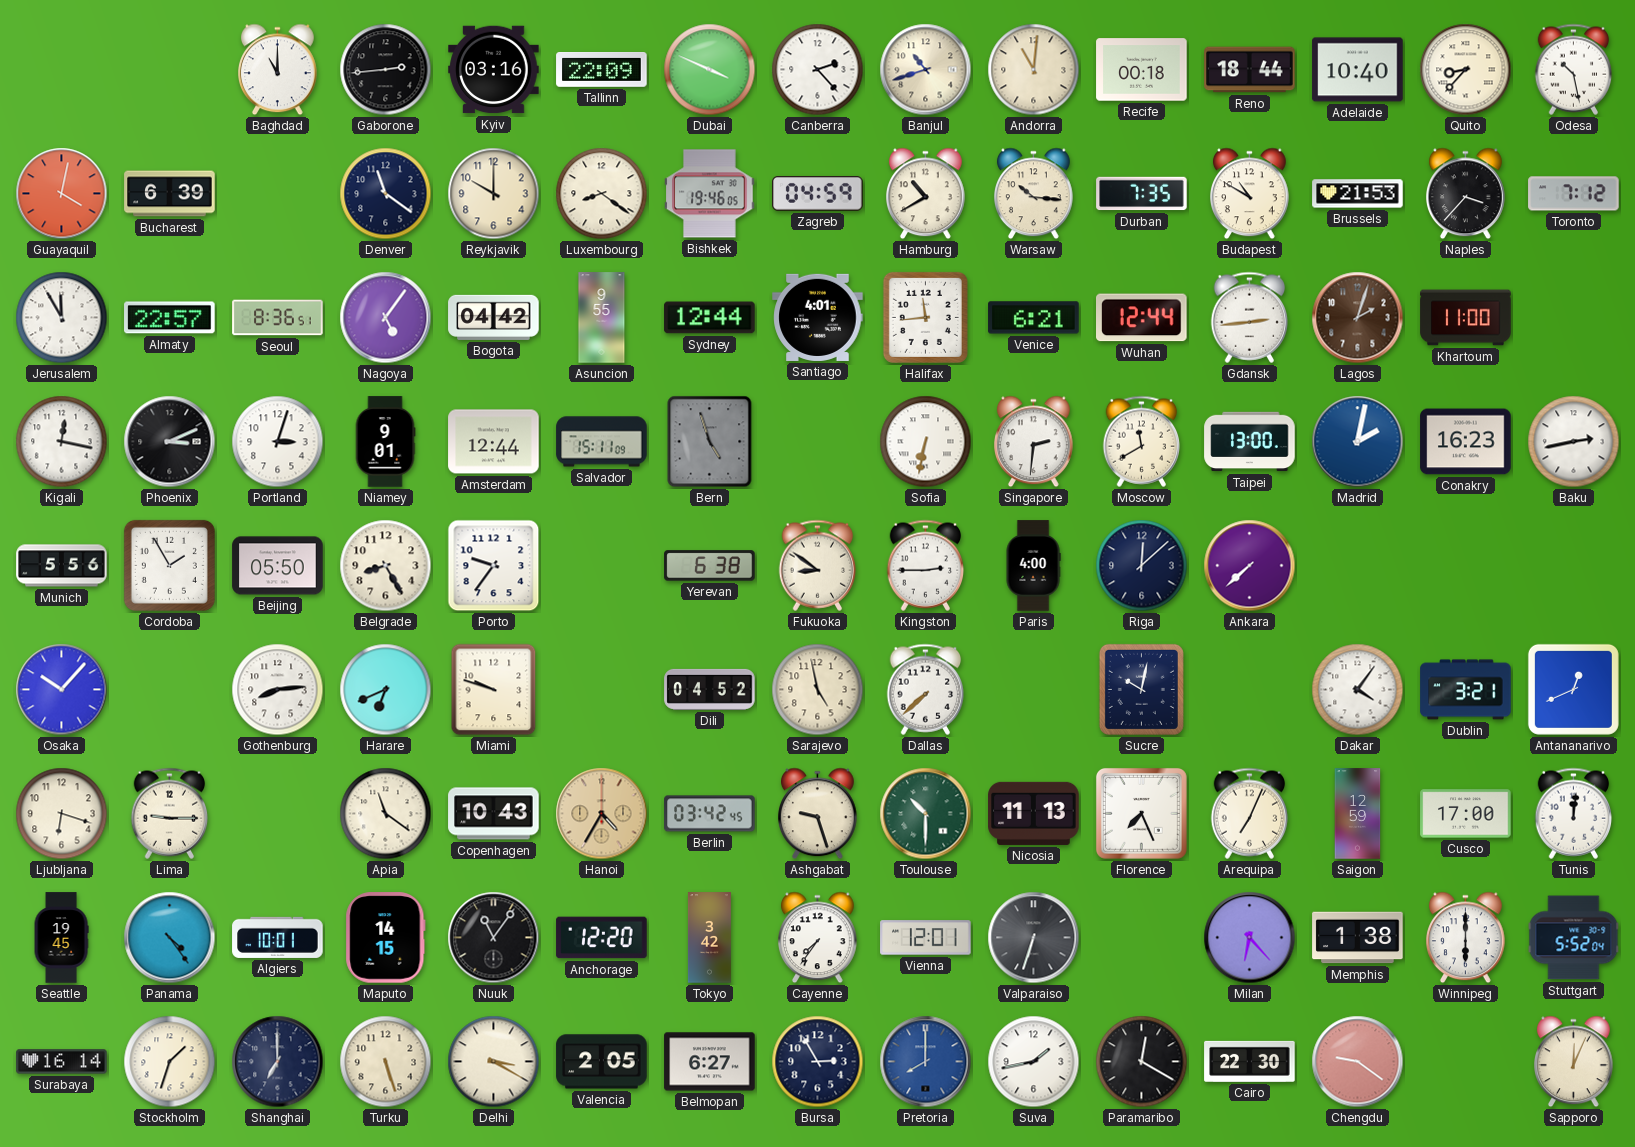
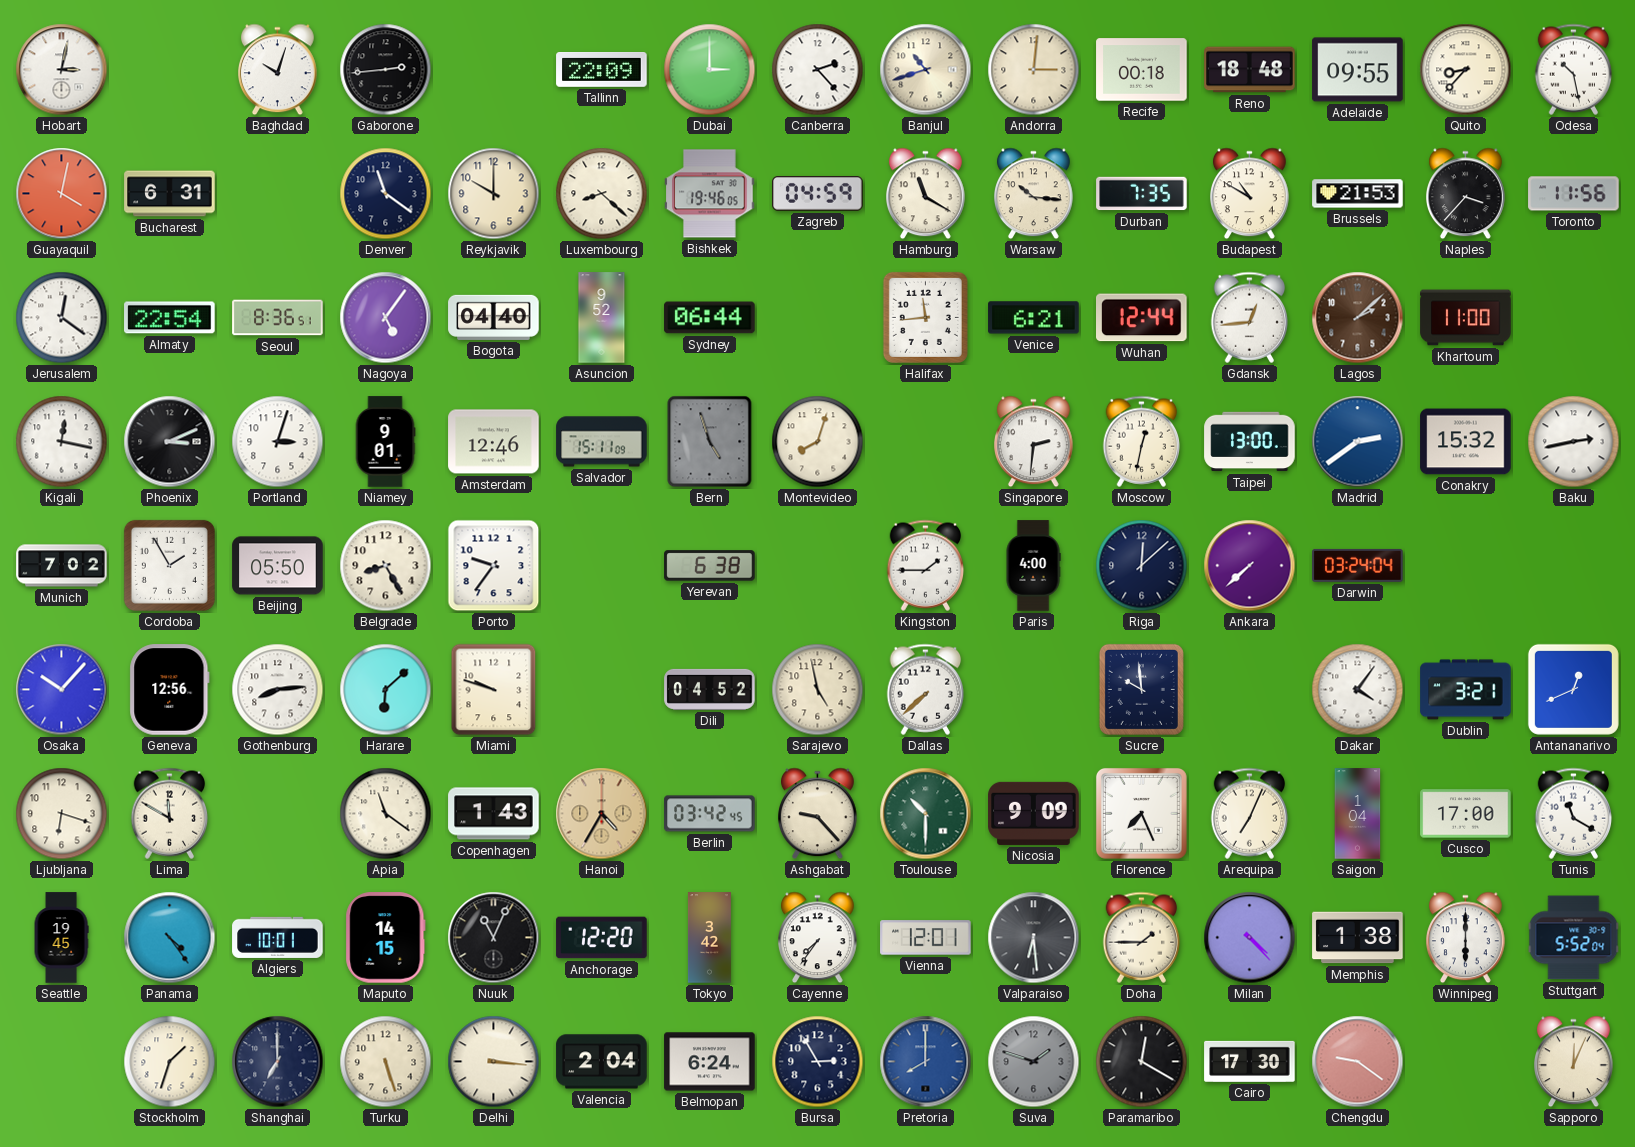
Hobart: none -> 3:02
Baghdad: 11:00 -> 10:03
Kyiv: 03:16 -> none
Dubai: 3:49 -> 3:00
Andorra: 11:01 -> 3:01
Reno: 18:44 -> 18:48
Adelaide: 10:40 -> 09:55
Bucharest: 6:39 -> 6:31
Luxembourg: 8:21 -> 8:22
Hamburg: 10:40 -> 11:20
Toronto: 7:12 -> 11:56
Jerusalem: 11:55 -> 12:21
Almaty: 22:57 -> 22:54
Bogota: 04:42 -> 04:40
Asuncion: 9:55 -> 9:52
Sydney: 12:44 -> 06:44
Santiago: 4:01 -> none
Gdansk: 2:44 -> 12:44
Lagos: 2:03 -> 2:08
Amsterdam: 12:44 -> 12:46
Montevideo: none -> 8:03
Sofia: 6:32 -> none
Moscow: 11:40 -> 12:32
Madrid: 2:02 -> 2:39
Conakry: 16:23 -> 15:32
Munich: 5:56 -> 7:02
Fukuoka: 8:51 -> none
Kingston: 2:45 -> 1:45
Darwin: none -> 03:24
Geneva: none -> 12:56
Harare: 6:41 -> 6:08
Sucre: 10:02 -> 9:59
Lima: 9:15 -> 11:50
Copenhagen: 10:43 -> 1:43
Ashgabat: 9:27 -> 9:23
Nicosia: 11:13 -> 9:09
Saigon: 12:59 -> 1:04
Tunis: 12:01 -> 11:20
Nuuk: 11:06 -> 11:04
Valparaiso: 6:33 -> 6:29
Doha: none -> 1:45
Milan: 6:23 -> 4:23
Surabaya: 16:14 -> none
Delhi: 3:20 -> 3:16
Valencia: 2:05 -> 2:04
Belmopan: 6:27 -> 6:24
Suva: 1:43 -> 1:48
Suva dial: white -> grey
Cairo: 22:30 -> 17:30
